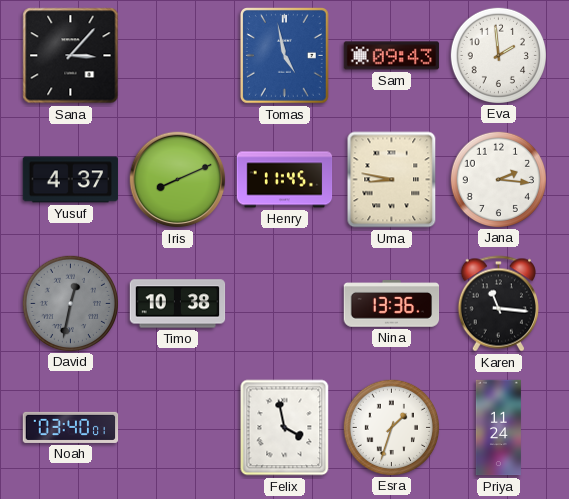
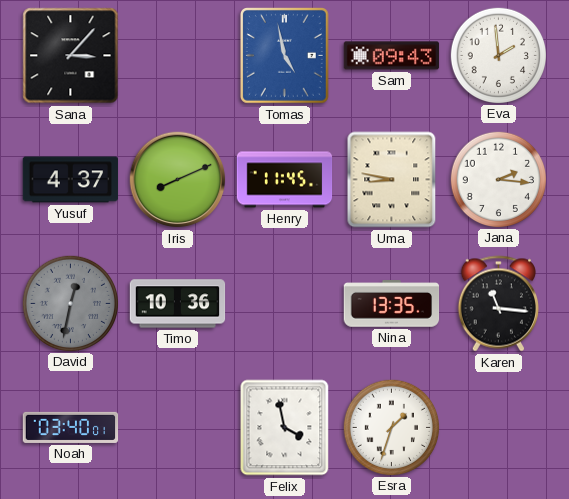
Timo: 10:38 -> 10:36
Nina: 13:36 -> 13:35
Priya: 11:24 -> none
